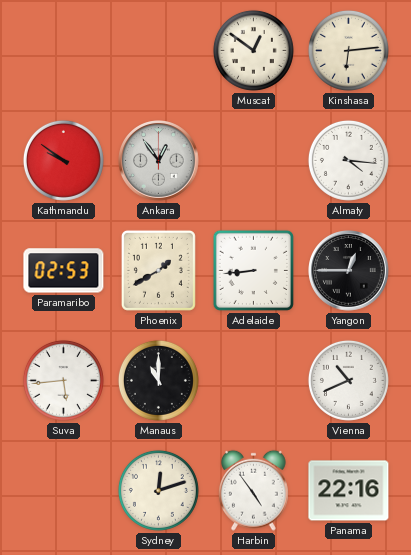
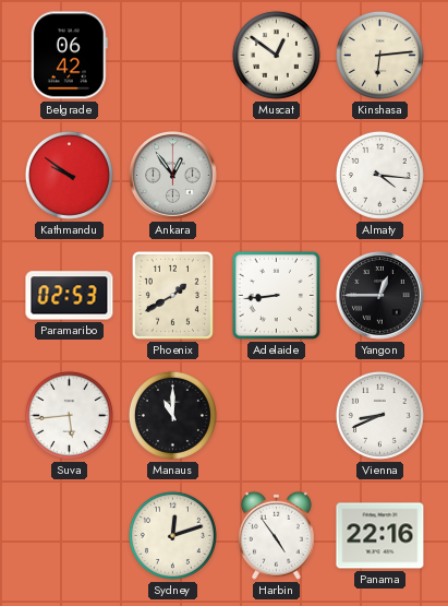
Belgrade: none -> 06:42
Vienna: 10:41 -> 8:41
